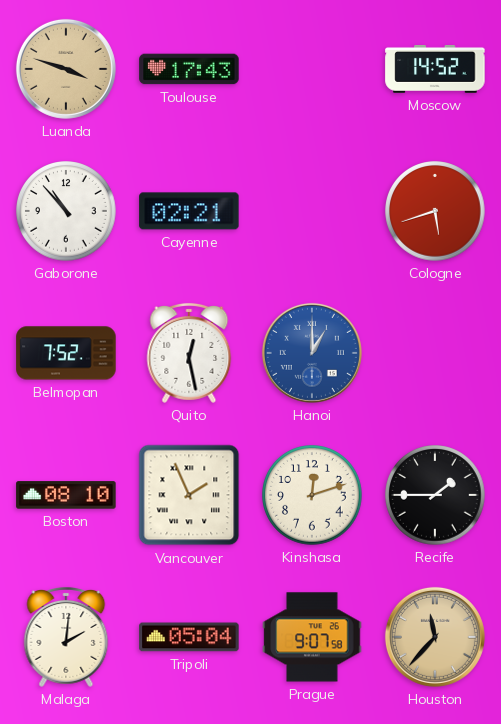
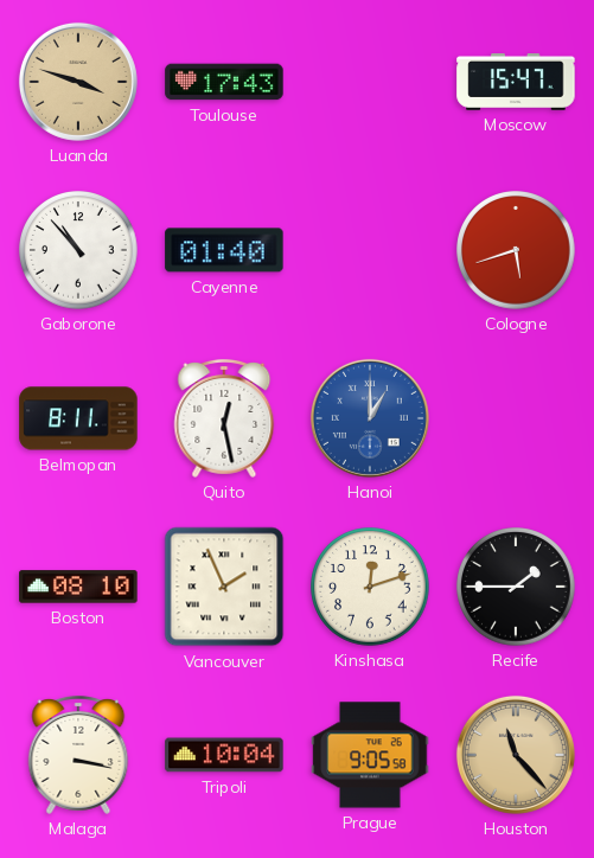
Moscow: 14:52 -> 15:47
Cayenne: 02:21 -> 01:40
Belmopan: 7:52 -> 8:11
Malaga: 2:01 -> 3:17
Tripoli: 05:04 -> 10:04
Prague: 9:07 -> 9:05
Houston: 11:37 -> 11:23
